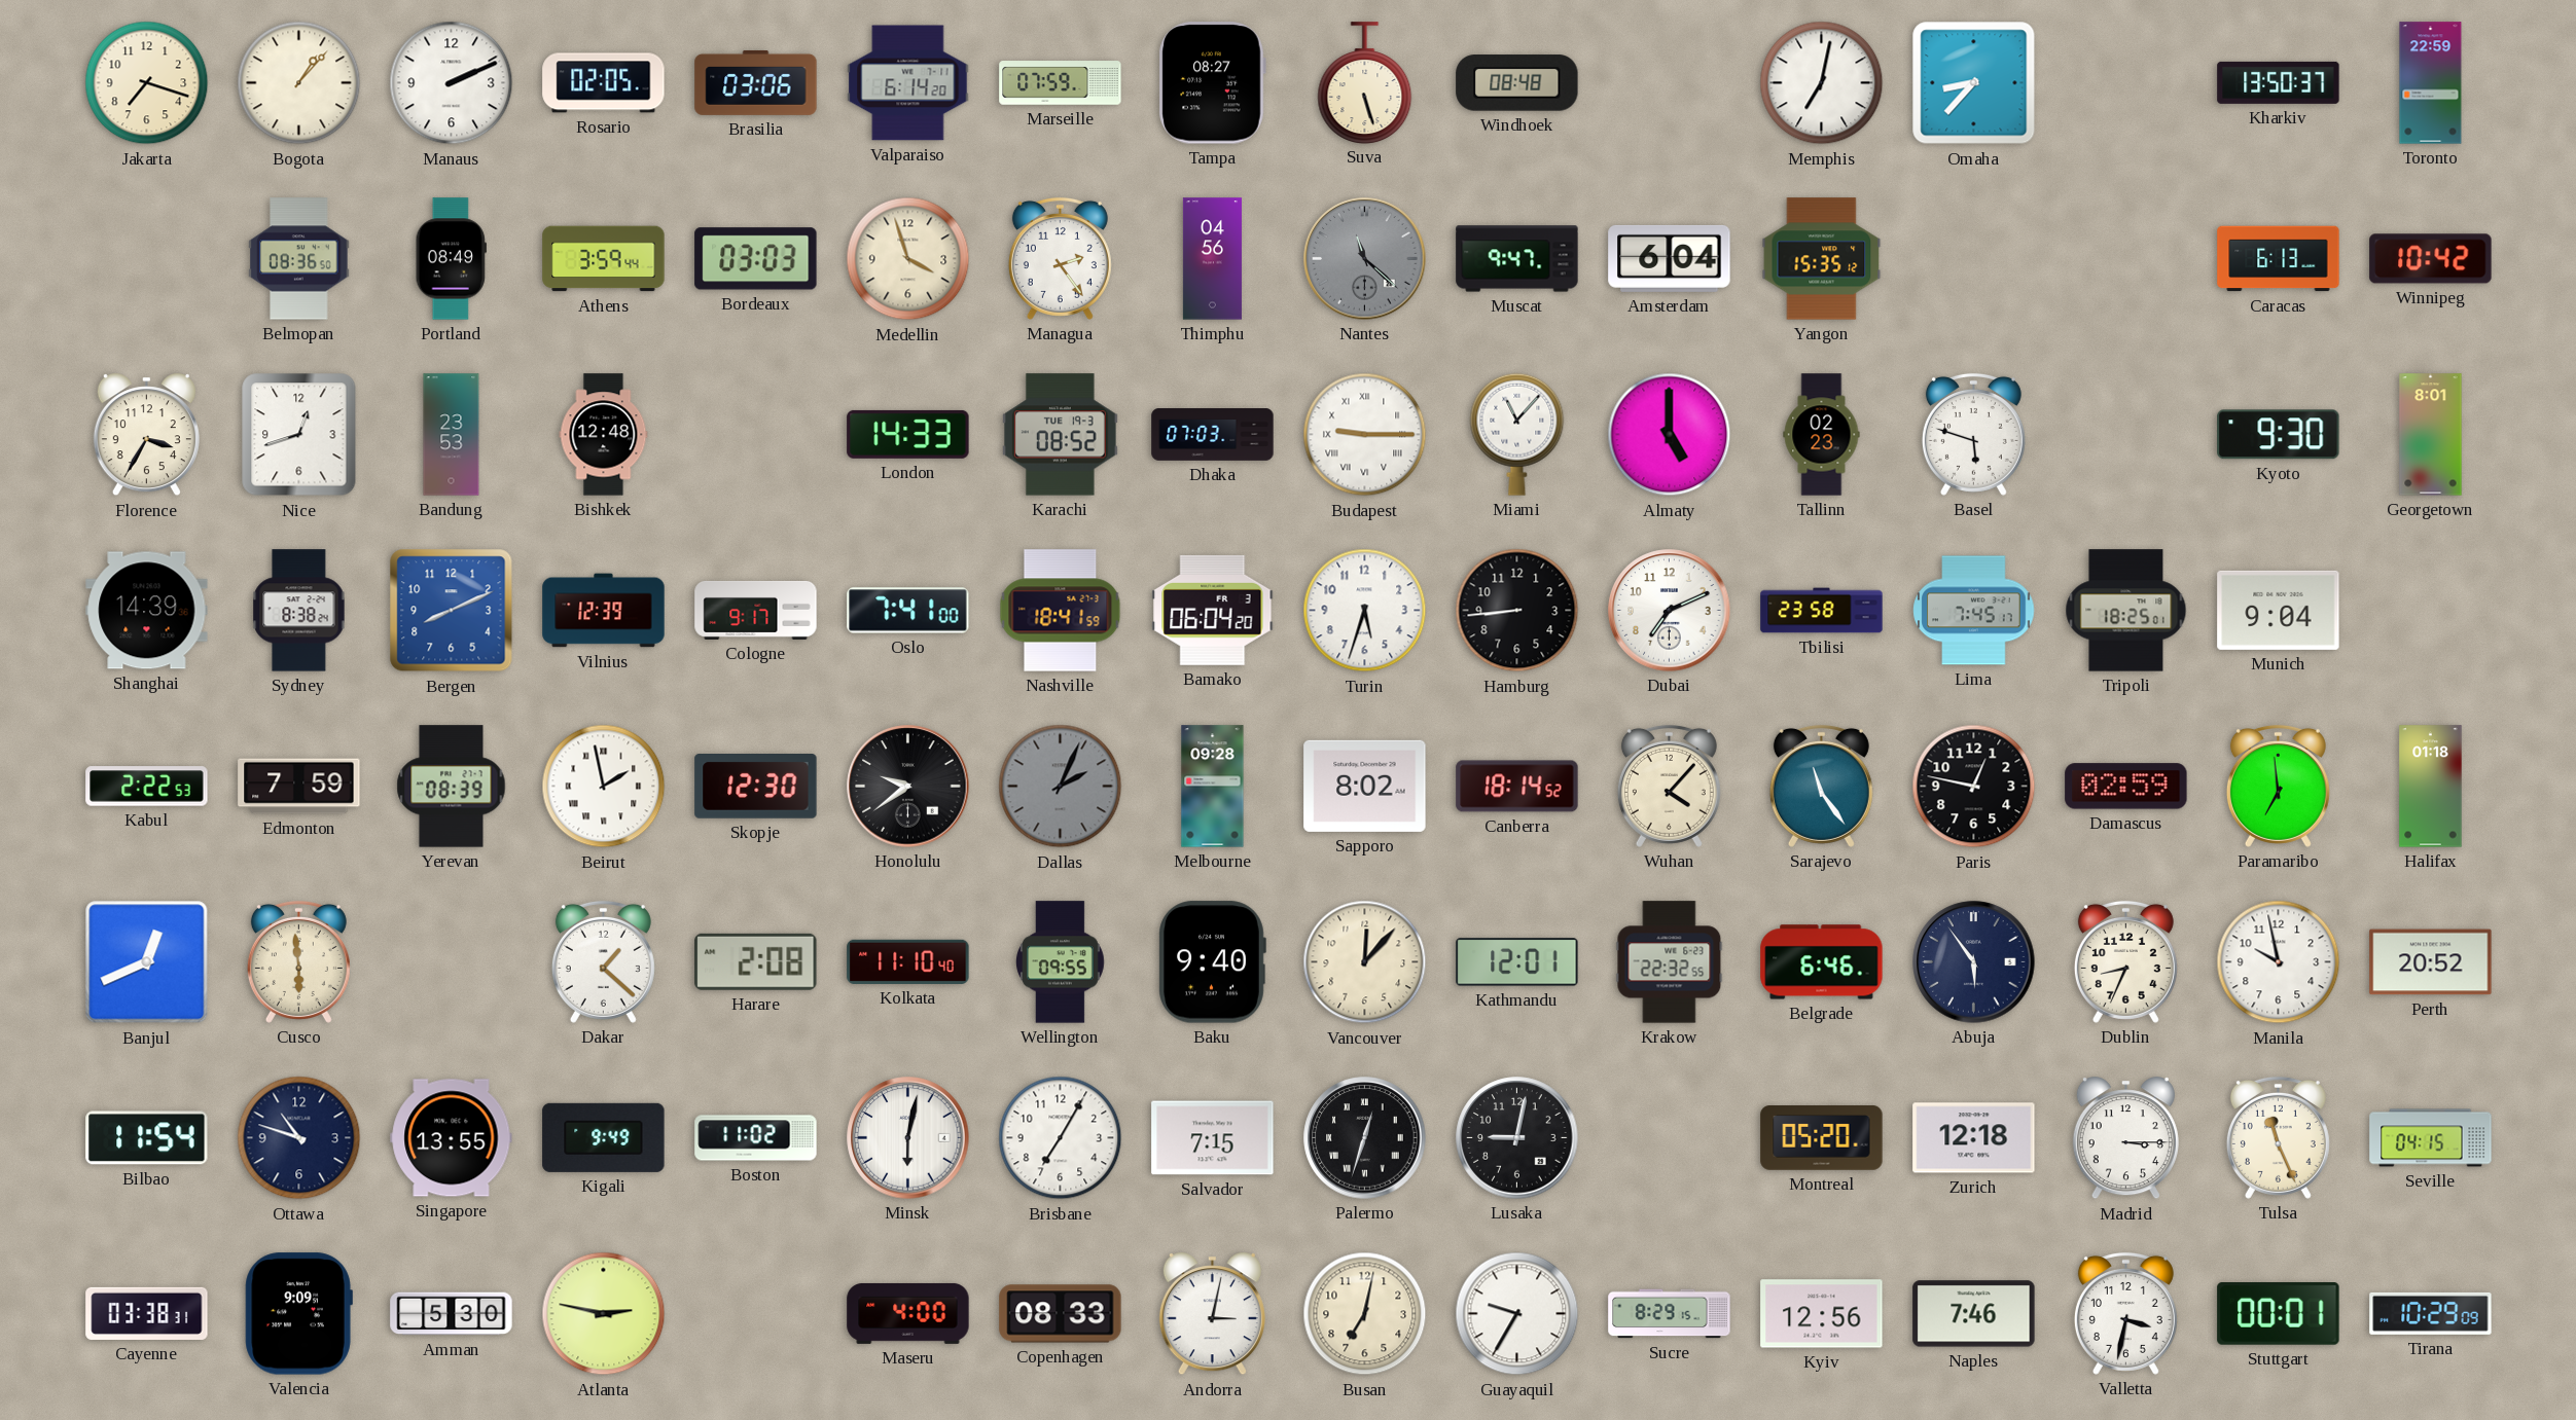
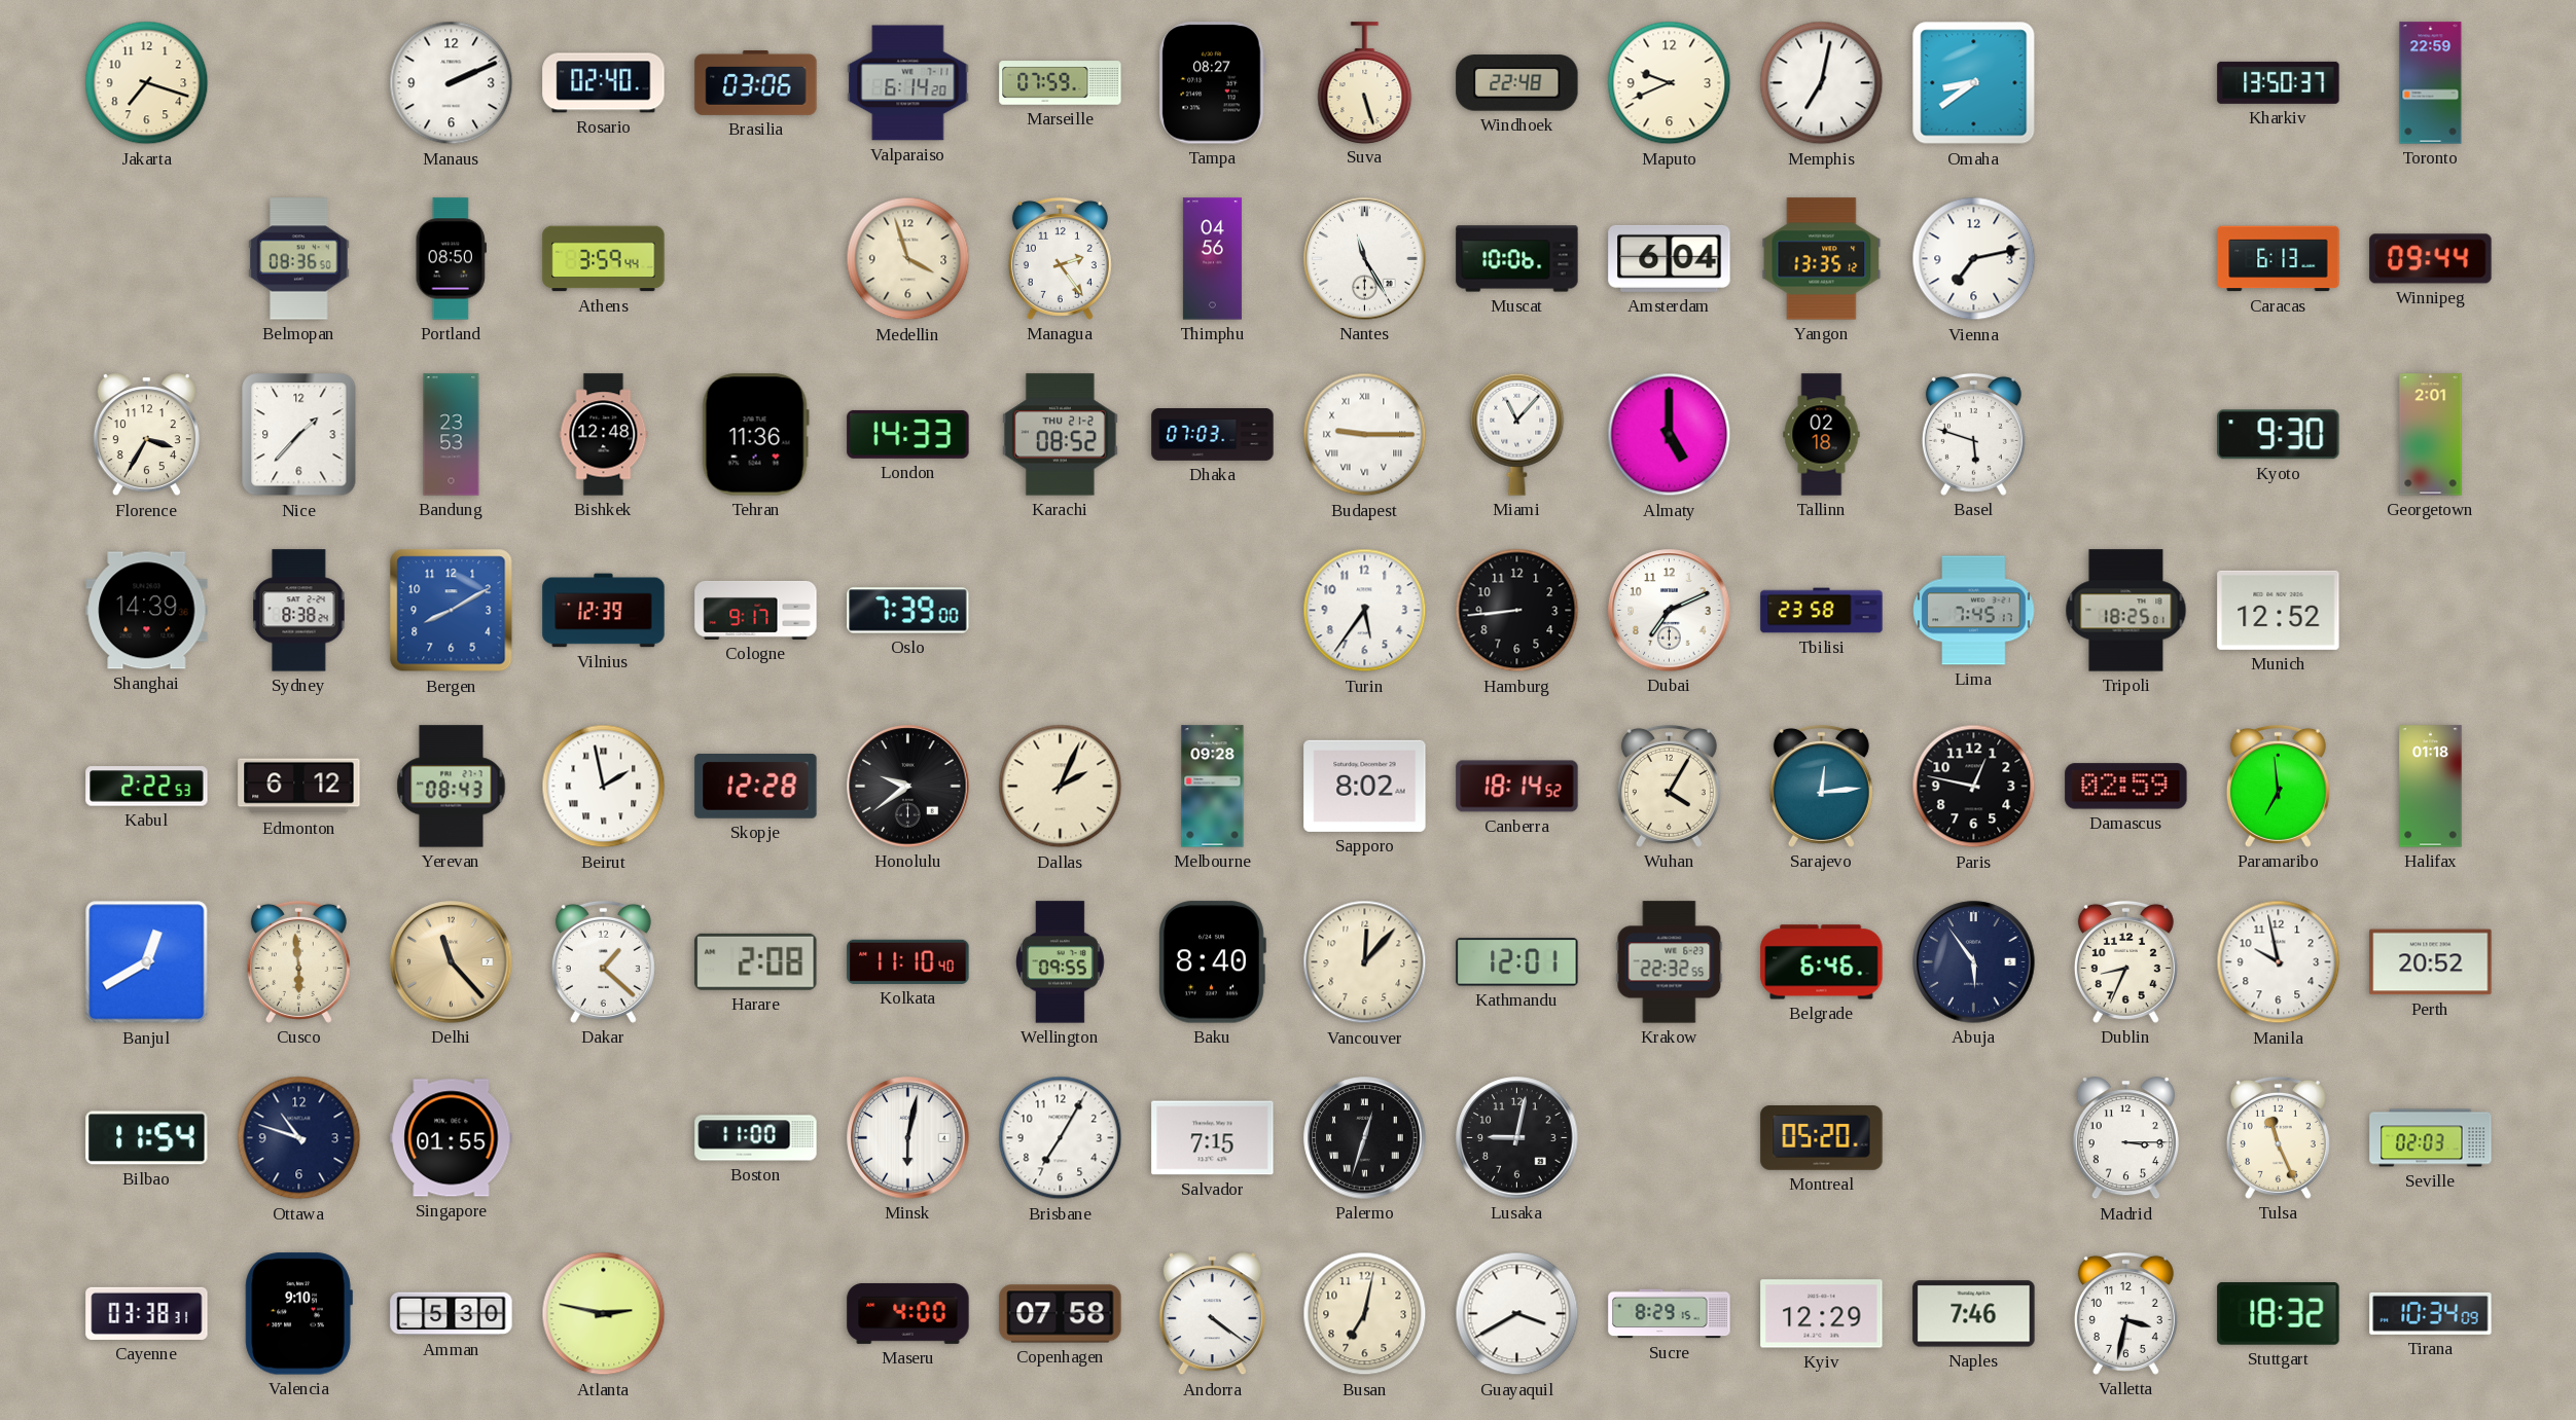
Bogota: 1:07 -> none
Rosario: 02:05 -> 02:40
Windhoek: 08:48 -> 22:48
Maputo: none -> 9:41
Omaha: 8:37 -> 8:39
Portland: 08:49 -> 08:50
Bordeaux: 03:03 -> none
Nantes: 11:22 -> 11:25
Nantes dial: grey -> white
Muscat: 9:47 -> 10:06
Yangon: 15:35 -> 13:35
Vienna: none -> 7:13
Winnipeg: 10:42 -> 09:44
Nice: 12:42 -> 1:37
Tehran: none -> 11:36
Karachi date: TUE 19-3 -> THU 21-2
Tallinn: 02:23 -> 02:18
Georgetown: 8:01 -> 2:01
Bergen: 8:11 -> 8:10
Oslo: 7:41 -> 7:39
Nashville: 18:41 -> none
Bamako: 06:04 -> none
Turin: 5:33 -> 5:36
Munich: 9:04 -> 12:52
Edmonton: 7:59 -> 6:12
Yerevan: 08:39 -> 08:43
Skopje: 12:30 -> 12:28
Dallas dial: grey -> cream
Wuhan: 4:07 -> 4:05
Sarajevo: 11:24 -> 12:14
Banjul: 12:41 -> 12:40
Delhi: none -> 11:23
Baku: 9:40 -> 8:40
Singapore: 13:55 -> 01:55
Kigali: 9:49 -> none
Boston: 11:02 -> 11:00
Zurich: 12:18 -> none
Seville: 04:15 -> 02:03
Valencia: 9:09 -> 9:10
Copenhagen: 08:33 -> 07:58
Andorra: 3:02 -> 4:21
Guayaquil: 9:35 -> 3:40
Kyiv: 12:56 -> 12:29
Stuttgart: 00:01 -> 18:32
Tirana: 10:29 -> 10:34
